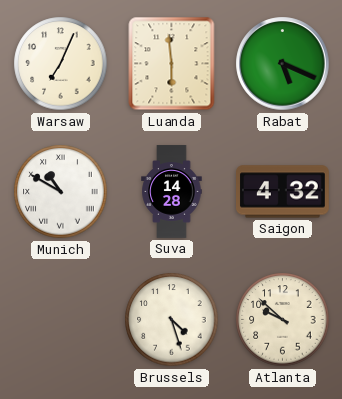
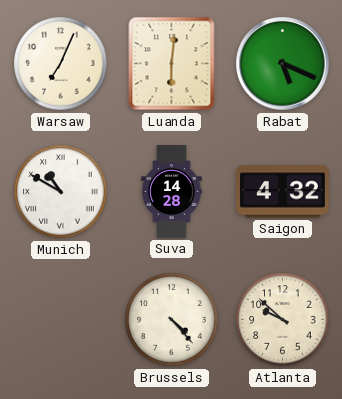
Luanda: 5:59 -> 6:01
Brussels: 4:27 -> 4:23
